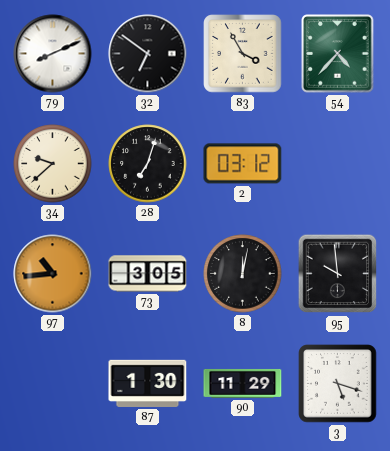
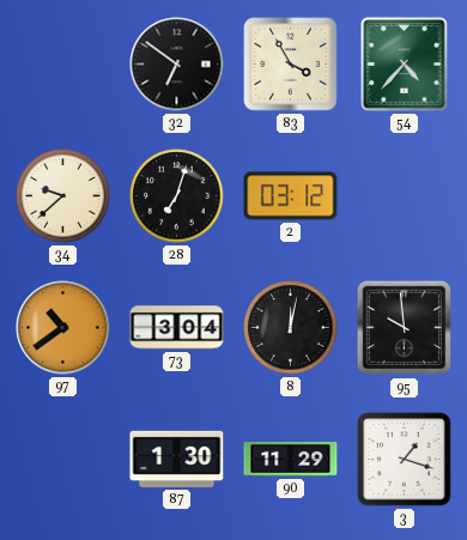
79: 8:11 -> none
97: 10:44 -> 10:39
73: 3:05 -> 3:04
3: 5:18 -> 1:18
